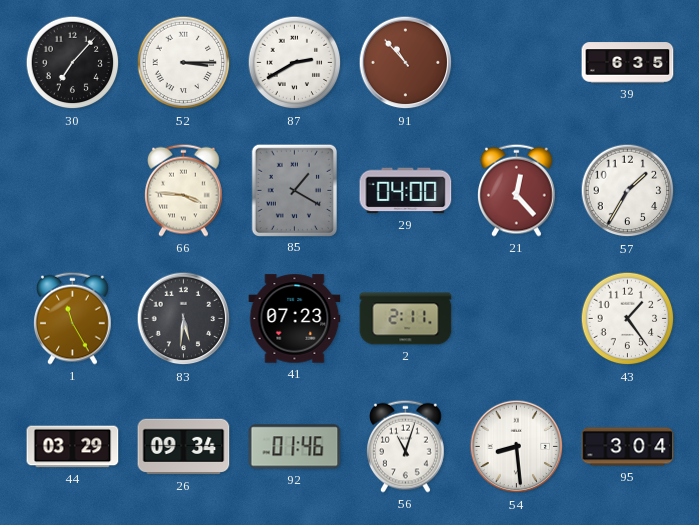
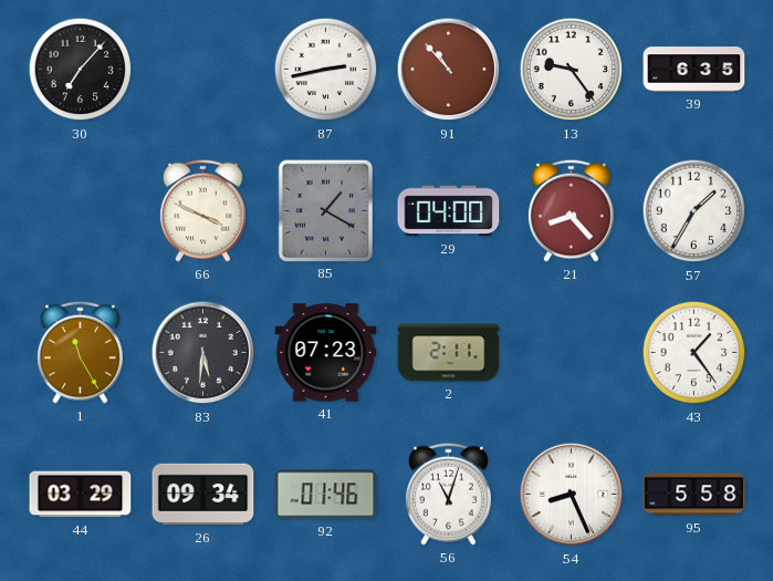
52: 3:15 -> none
87: 2:40 -> 2:43
13: none -> 9:24
66: 3:46 -> 3:49
21: 12:23 -> 8:23
54: 8:29 -> 8:26
95: 3:04 -> 5:58
